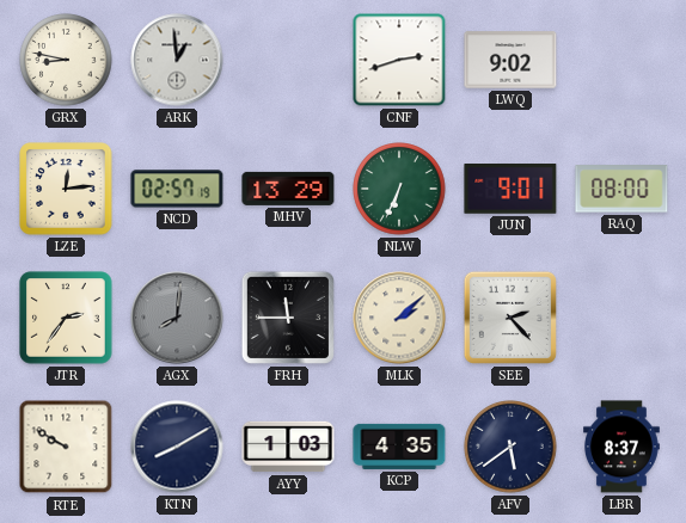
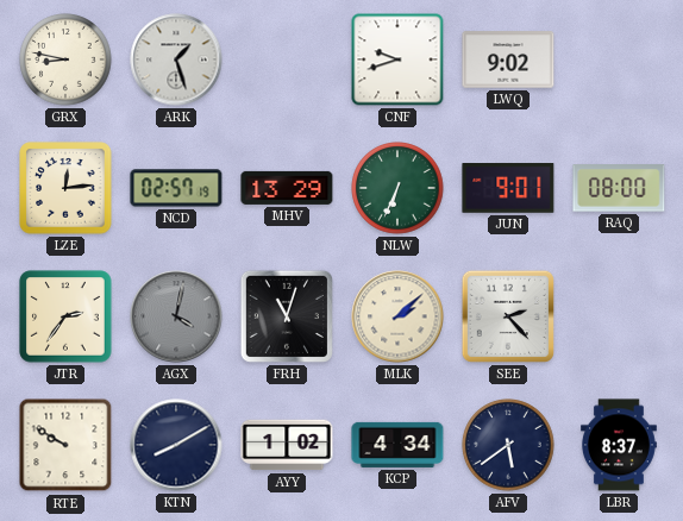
ARK: 12:59 -> 1:27
CNF: 2:42 -> 9:42
AGX: 8:01 -> 4:02
FRH: 11:45 -> 11:03
AYY: 1:03 -> 1:02
KCP: 4:35 -> 4:34
